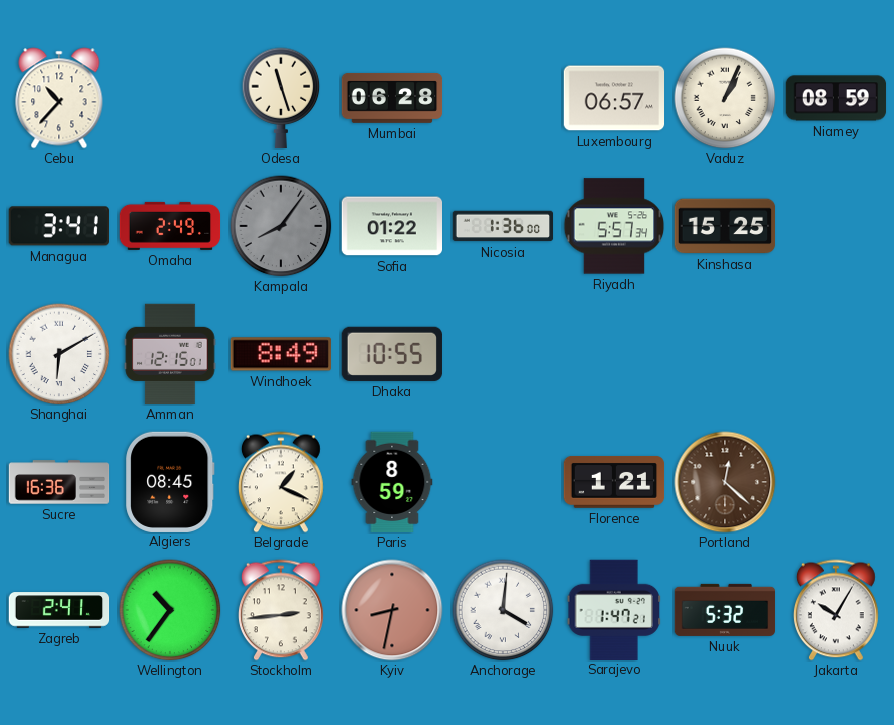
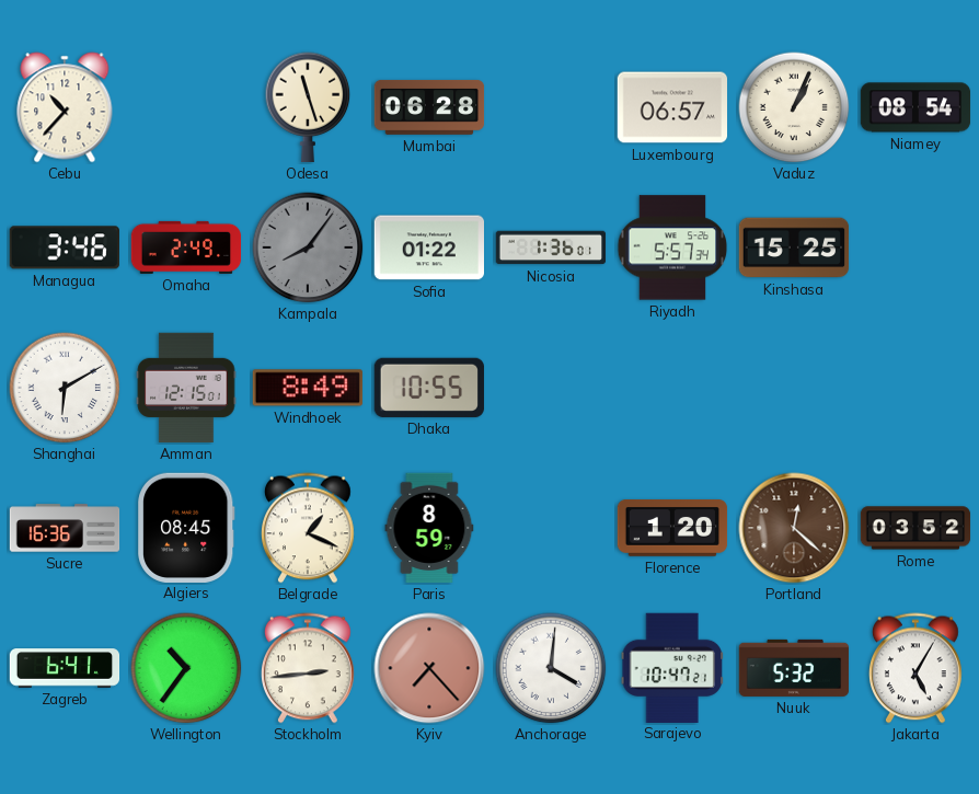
Niamey: 08:59 -> 08:54
Managua: 3:41 -> 3:46
Nicosia: 1:36:00 -> 1:36:01
Florence: 1:21 -> 1:20
Rome: none -> 03:52
Zagreb: 2:41 -> 6:41
Kyiv: 8:32 -> 7:23
Sarajevo: 1:47 -> 10:47
Jakarta: 10:05 -> 5:05
